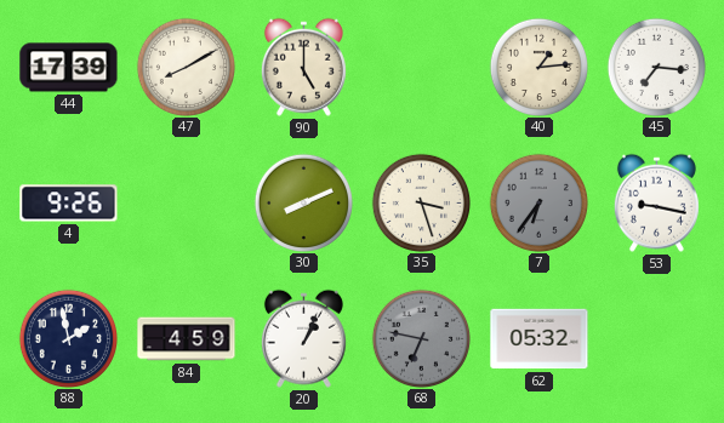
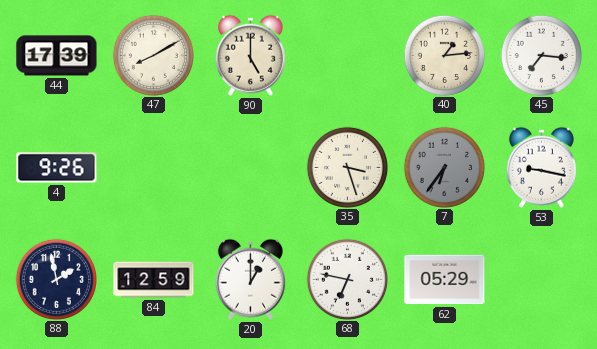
30: 8:11 -> none
84: 4:59 -> 12:59
20: 1:04 -> 1:00
68 dial: grey -> white
62: 05:32 -> 05:29
